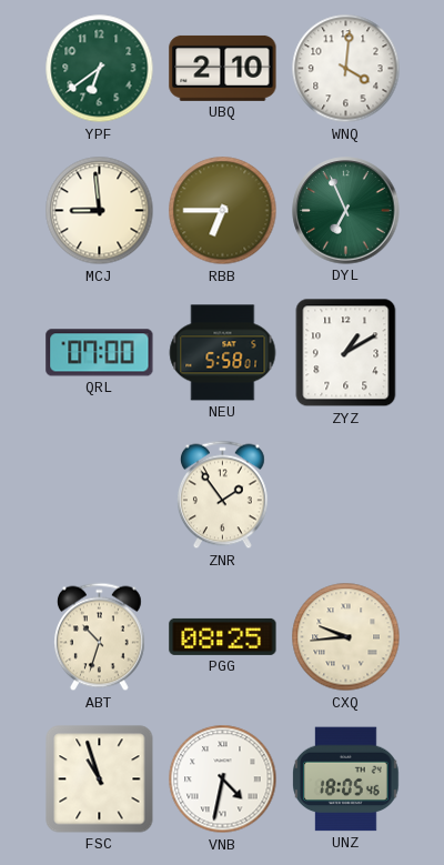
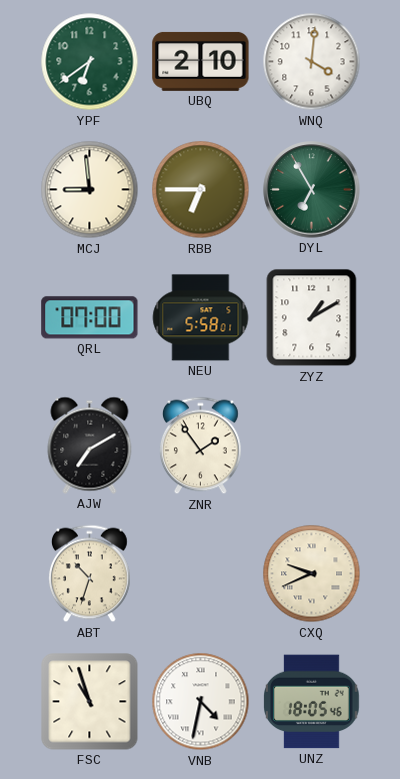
DYL: 6:56 -> 6:55
AJW: none -> 7:10
PGG: 08:25 -> none
CXQ: 9:44 -> 9:41
